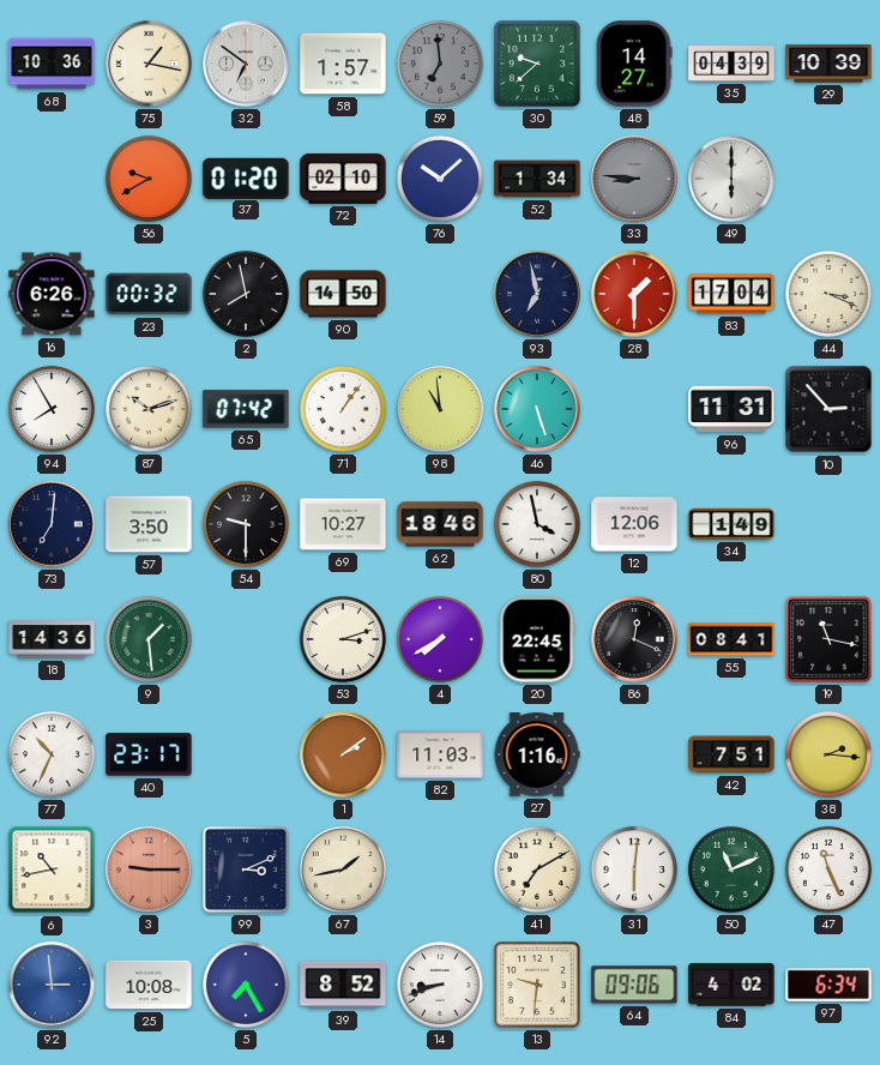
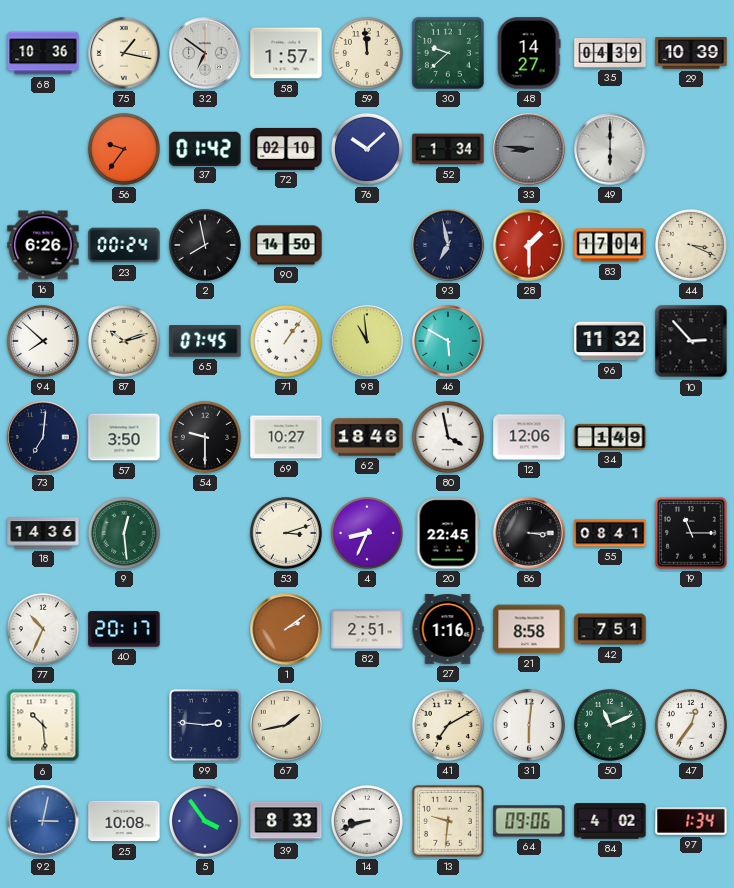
59: 6:59 -> 11:59
59 dial: grey -> cream
56: 9:40 -> 9:36
37: 01:20 -> 01:42
23: 00:32 -> 00:24
94: 7:55 -> 7:52
65: 07:42 -> 07:45
46: 5:27 -> 5:50
96: 11:31 -> 11:32
9: 1:29 -> 12:29
4: 7:40 -> 8:34
86: 12:19 -> 3:15
19: 11:17 -> 11:15
40: 23:17 -> 20:17
82: 11:03 -> 2:51
21: none -> 8:58
38: 2:16 -> none
6: 10:43 -> 10:29
3: 9:15 -> none
99: 3:11 -> 2:46
47: 11:26 -> 12:36
92: 2:59 -> 3:02
5: 7:25 -> 3:54
39: 8:52 -> 8:33
97: 6:34 -> 1:34
